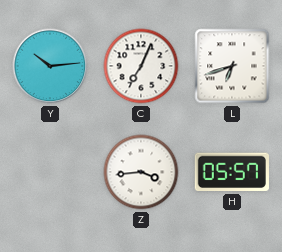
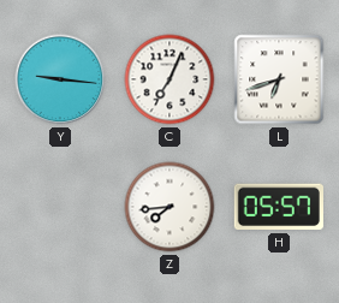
Y: 10:14 -> 9:16
Z: 3:44 -> 7:44
